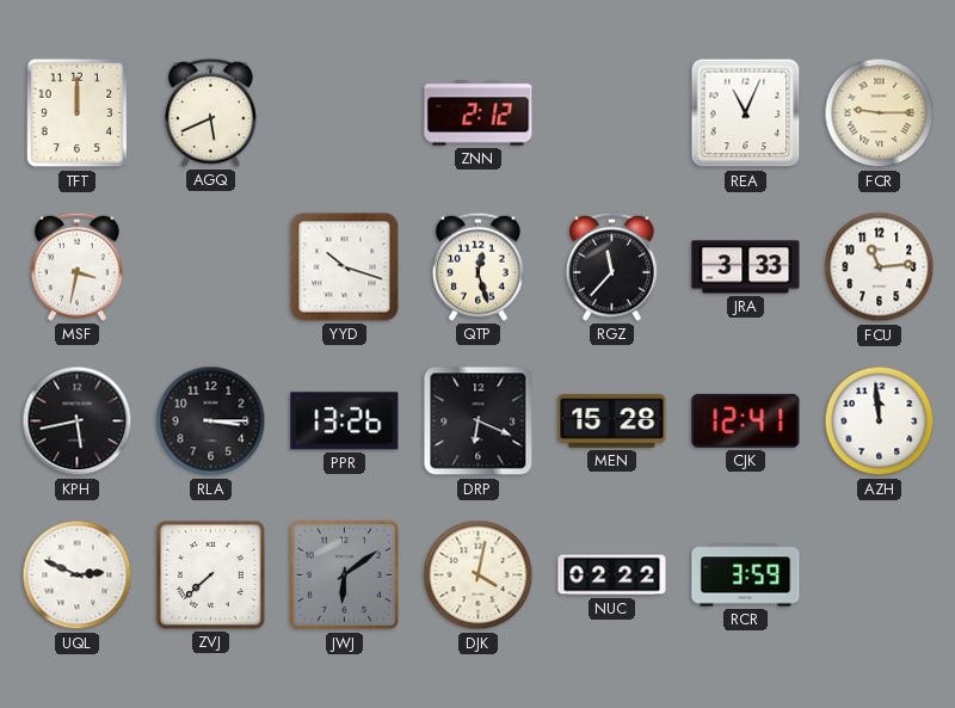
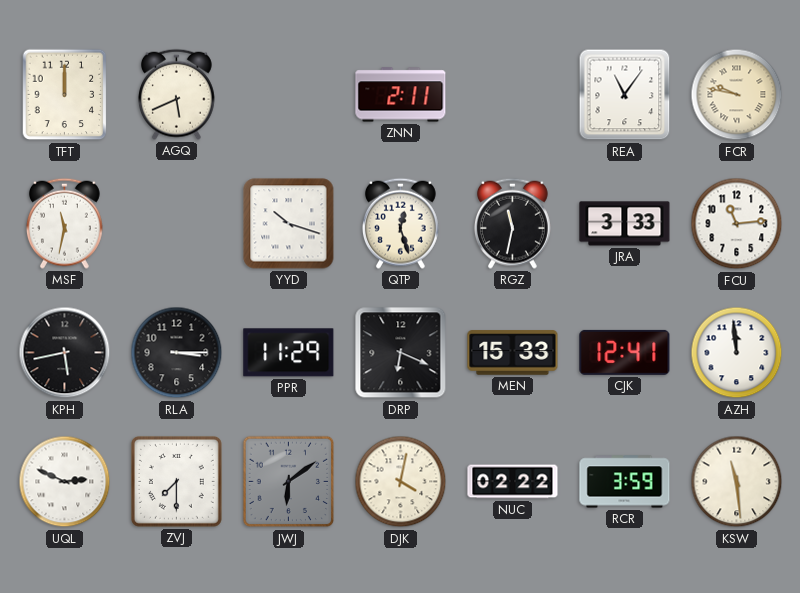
ZNN: 2:12 -> 2:11
REA: 11:04 -> 11:06
FCR: 9:15 -> 9:47
MSF: 3:32 -> 11:32
RGZ: 11:37 -> 11:32
PPR: 13:26 -> 11:29
MEN: 15:28 -> 15:33
ZVJ: 7:38 -> 7:30
KSW: none -> 11:29
